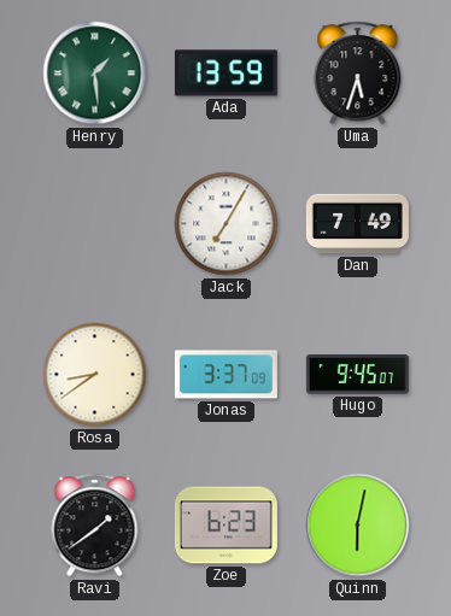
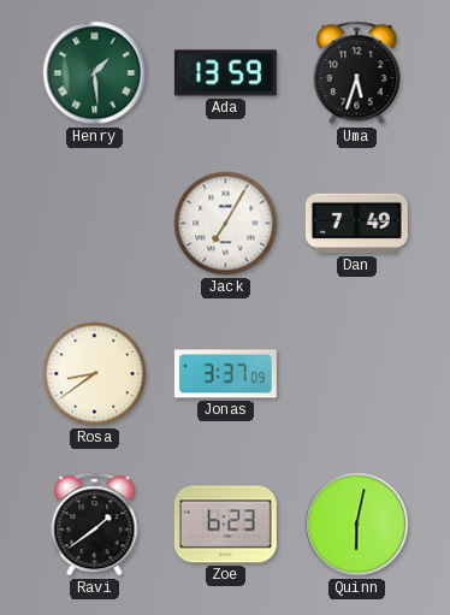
Hugo: 9:45 -> none
